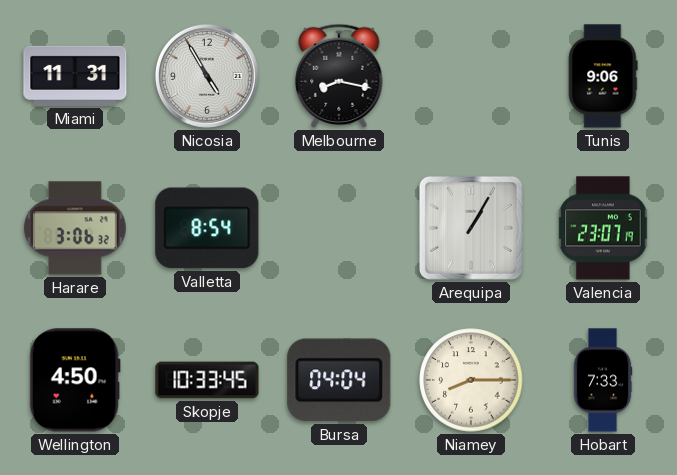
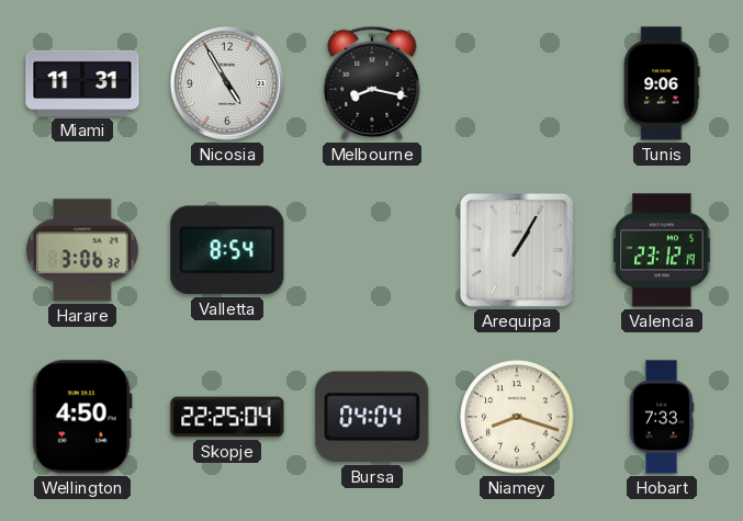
Valencia: 23:07 -> 23:12
Skopje: 10:33 -> 22:25
Niamey: 8:15 -> 8:18
